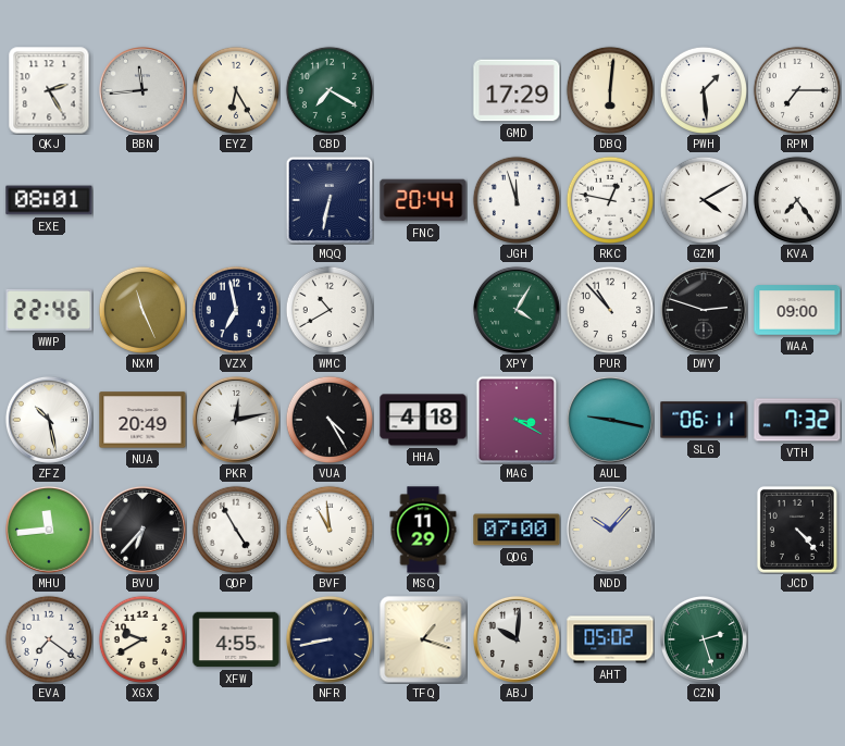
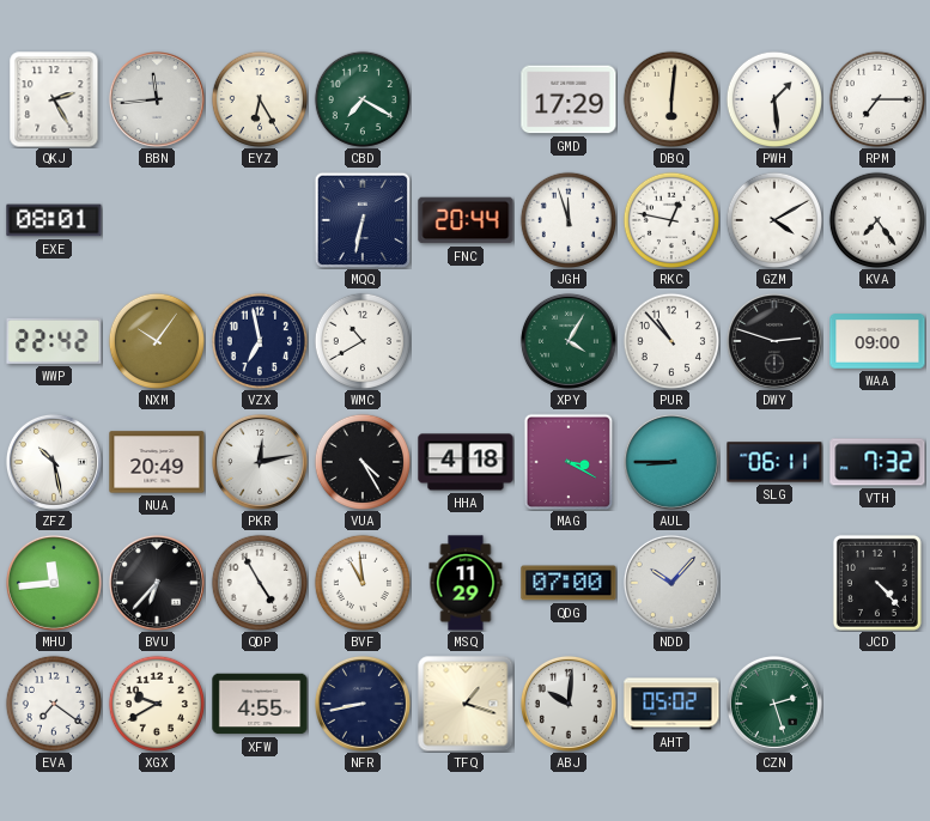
WWP: 22:46 -> 22:42
NXM: 11:26 -> 10:06
AUL: 9:17 -> 8:45
